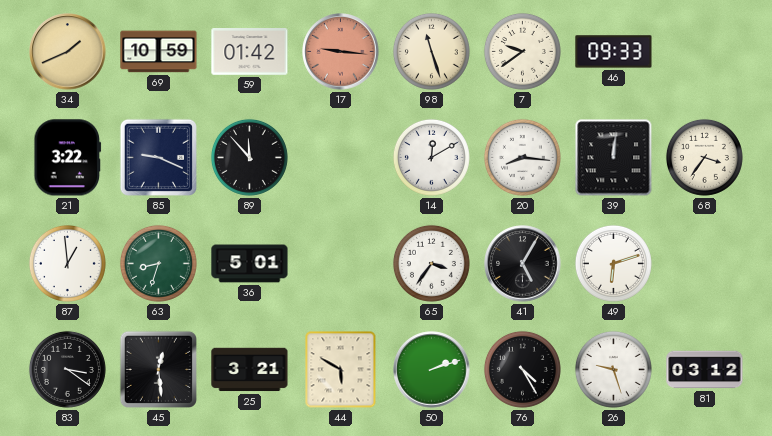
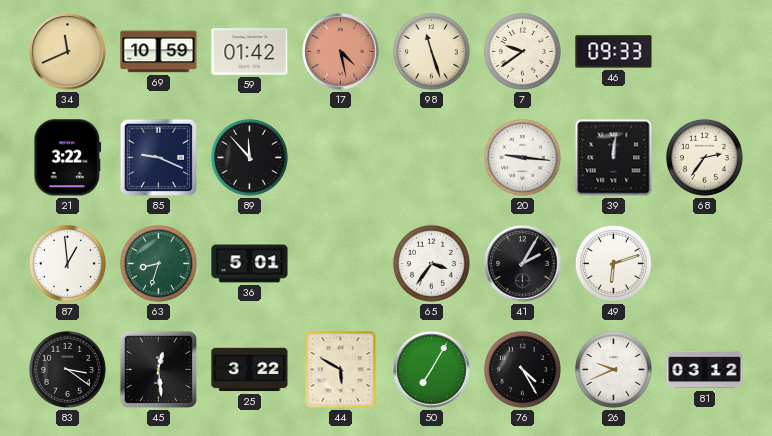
34: 1:41 -> 11:41
17: 9:16 -> 4:28
14: 12:10 -> none
20: 8:16 -> 9:16
68: 3:36 -> 2:36
41: 5:05 -> 2:05
25: 3:21 -> 3:22
50: 2:12 -> 7:05
26: 9:27 -> 9:41
